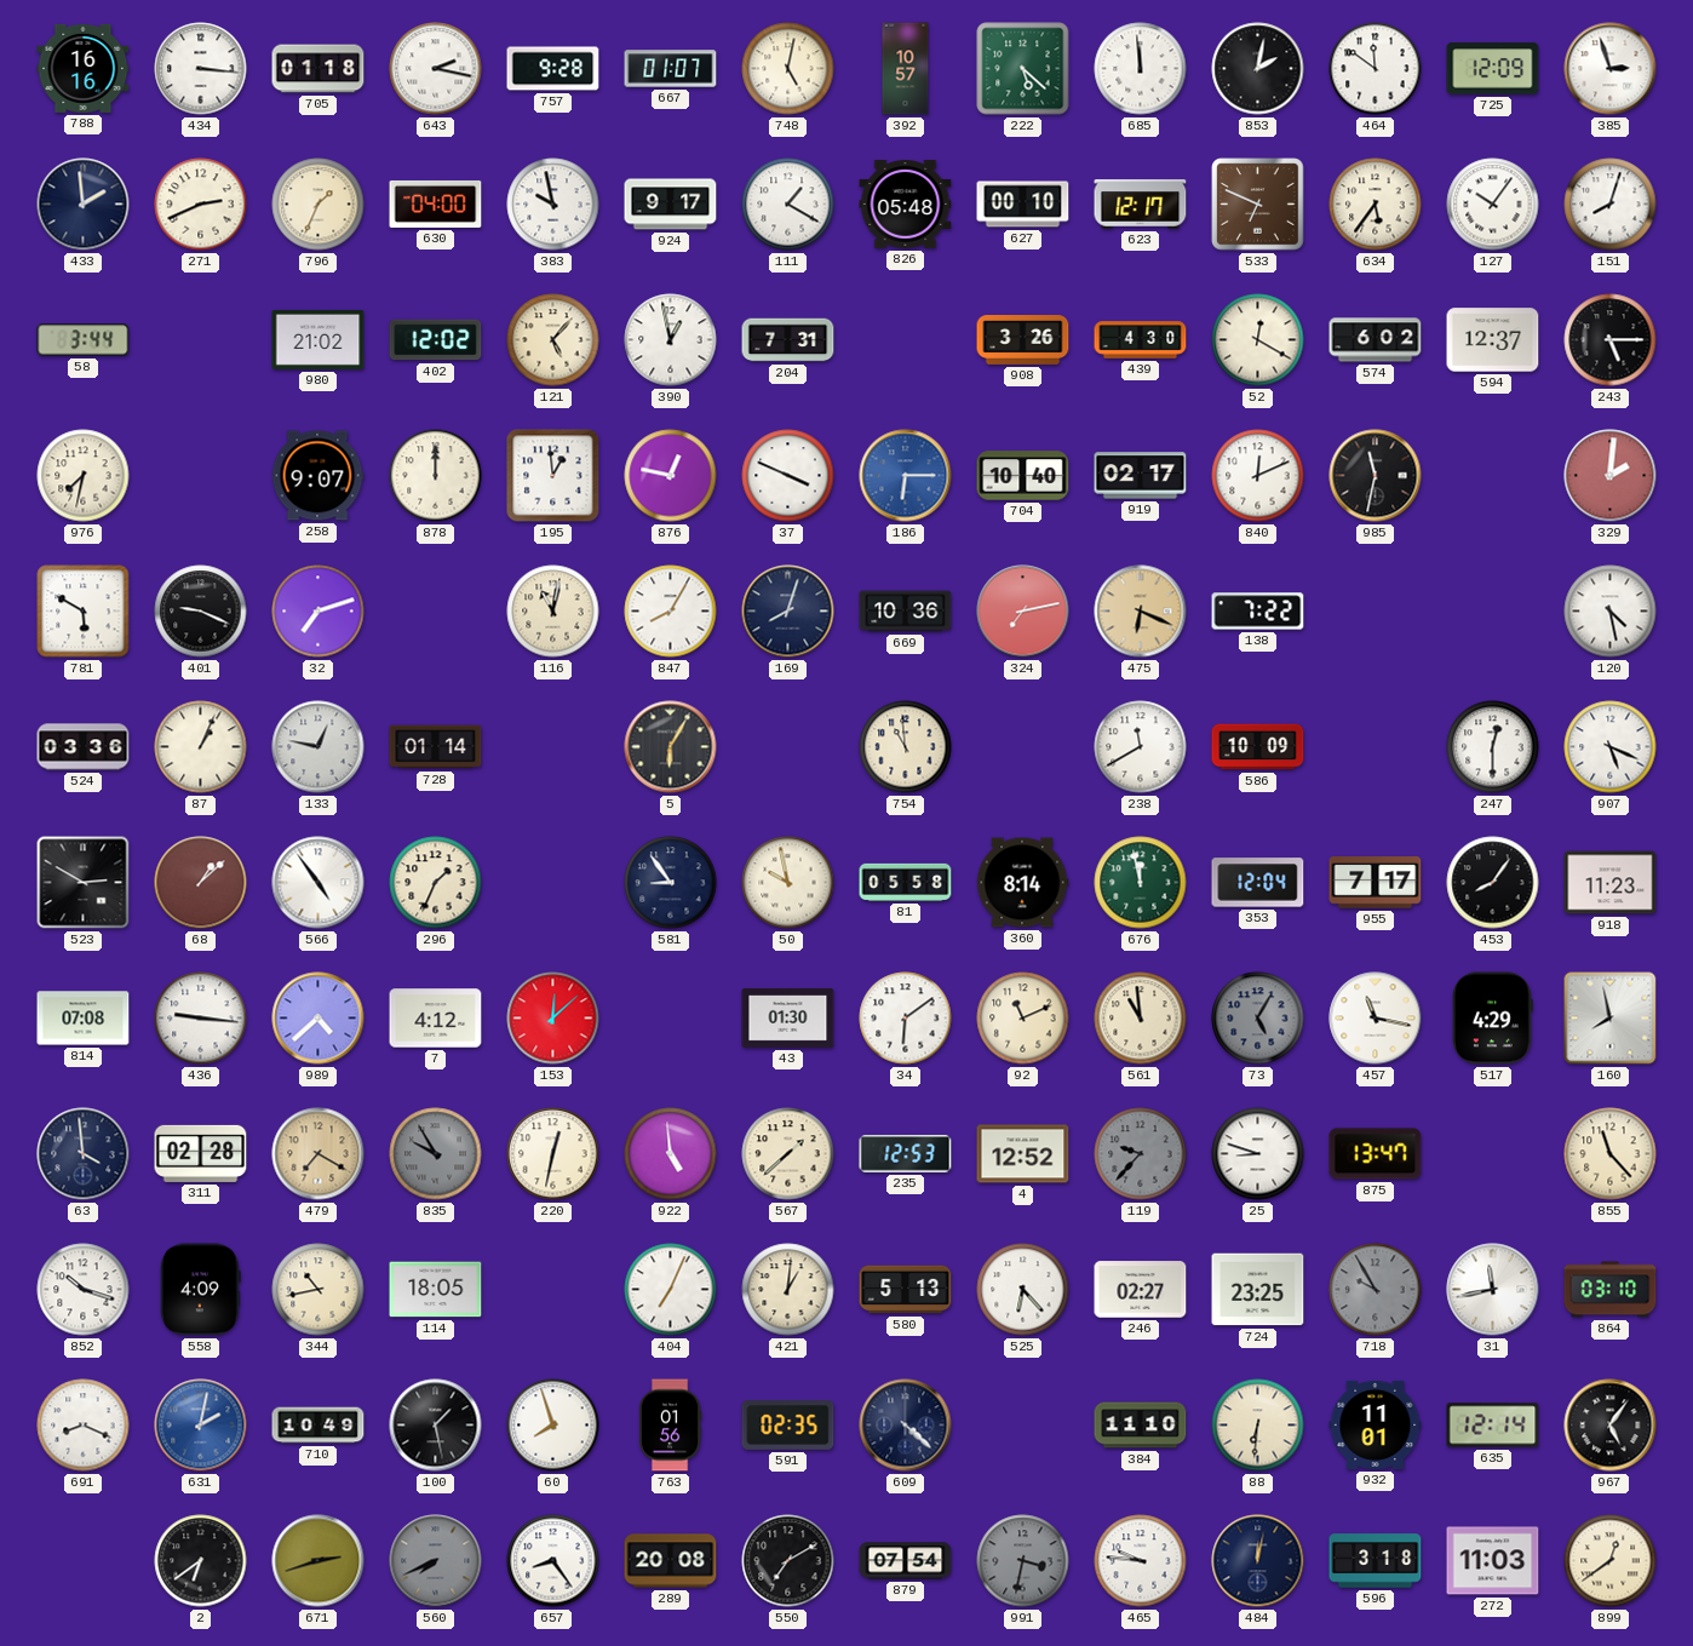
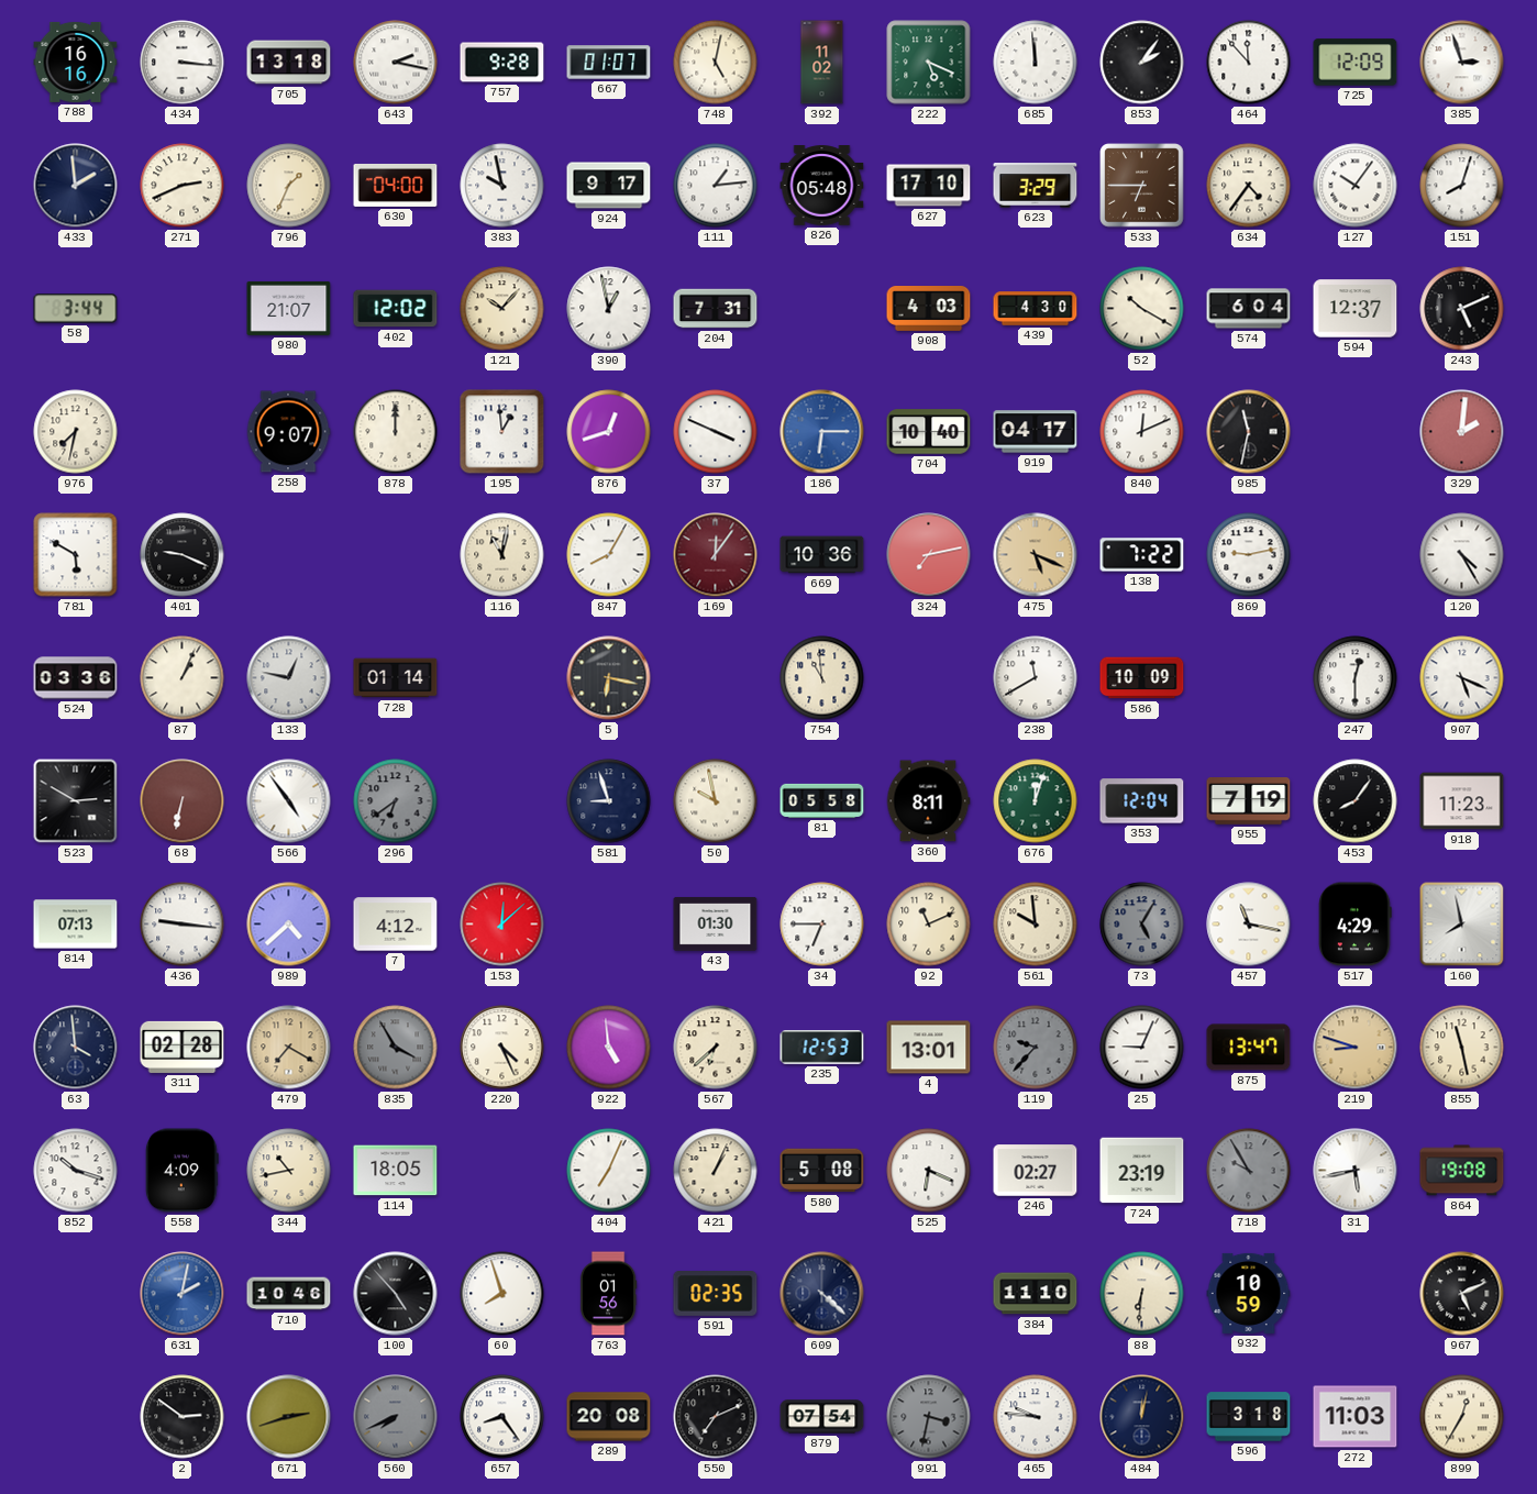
705: 01:18 -> 13:18
392: 10:57 -> 11:02
222: 5:22 -> 5:19
853: 2:02 -> 2:06
464: 11:51 -> 11:53
111: 1:20 -> 1:14
627: 00:10 -> 17:10
623: 12:17 -> 3:29
533: 6:49 -> 6:45
634: 5:36 -> 4:36
980: 21:02 -> 21:07
121: 5:07 -> 10:07
908: 3:26 -> 4:03
52: 12:20 -> 10:20
574: 6:02 -> 6:04
243: 5:15 -> 5:11
876: 12:47 -> 12:42
919: 02:17 -> 04:17
32: 7:12 -> none
169: 8:03 -> 12:06
169 dial: navy -> burgundy
475: 6:19 -> 5:19
869: none -> 9:13
120: 4:28 -> 4:25
5: 6:05 -> 6:17
68: 1:08 -> 6:32
296: 1:34 -> 6:39
296 dial: cream -> grey
581: 8:54 -> 8:57
360: 8:14 -> 8:11
676: 11:58 -> 12:03
955: 7:17 -> 7:19
814: 07:08 -> 07:13
34: 6:09 -> 6:45
561: 10:59 -> 9:59
835: 9:55 -> 3:55
220: 12:32 -> 4:26
567: 1:38 -> 6:38
4: 12:52 -> 13:01
25: 8:48 -> 9:04
219: none -> 8:48
855: 11:23 -> 11:28
421: 1:01 -> 1:04
580: 5:13 -> 5:08
525: 6:23 -> 6:19
724: 23:25 -> 23:19
31: 11:43 -> 5:43
864: 03:10 -> 19:08
691: 8:19 -> none
710: 10:49 -> 10:46
100: 1:28 -> 4:53
932: 11:01 -> 10:59
635: 12:14 -> none
967: 5:06 -> 5:11
2: 6:39 -> 2:51
550: 7:10 -> 7:11
899: 12:39 -> 12:35
